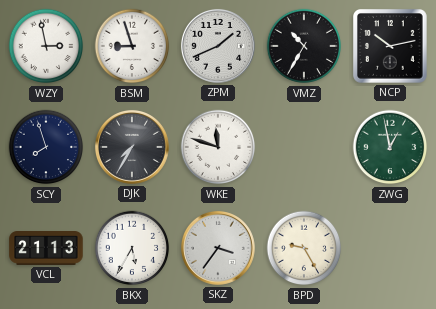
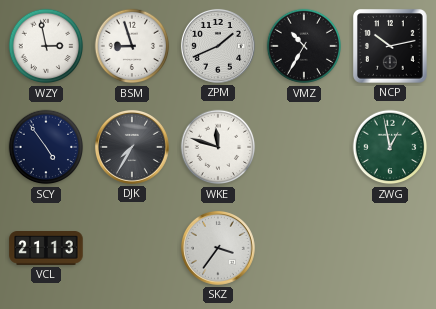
SCY: 7:57 -> 4:54
BKX: 5:35 -> none
BPD: 9:25 -> none
